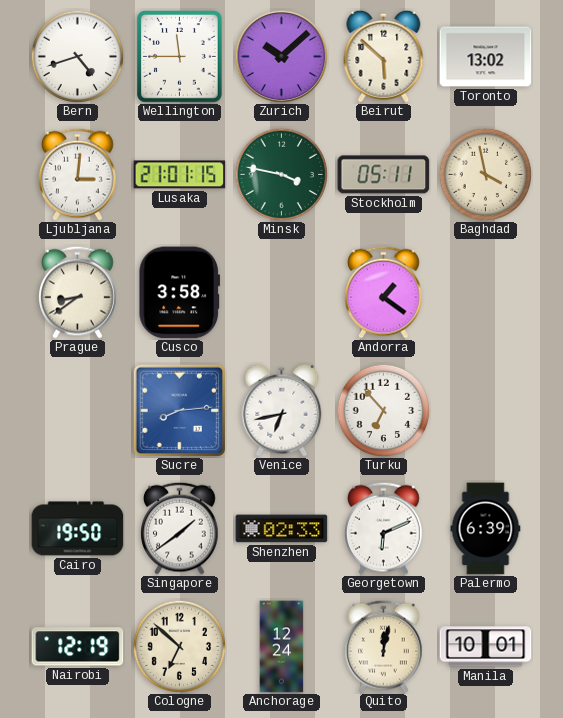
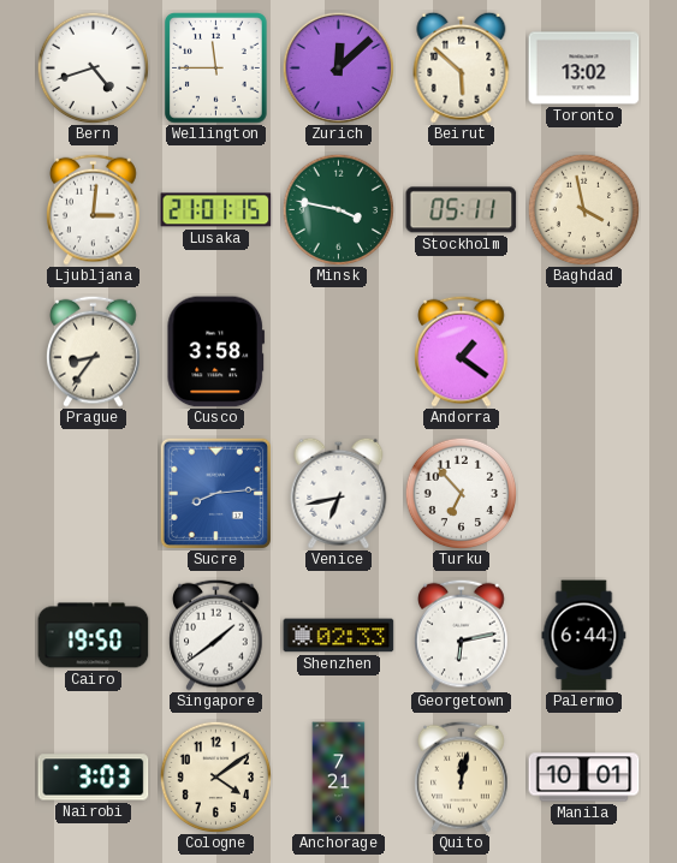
Zurich: 10:08 -> 12:08
Prague: 8:39 -> 8:36
Georgetown: 6:11 -> 6:13
Palermo: 6:39 -> 6:44
Nairobi: 12:19 -> 3:03
Cologne: 6:52 -> 4:09
Anchorage: 12:24 -> 7:21
